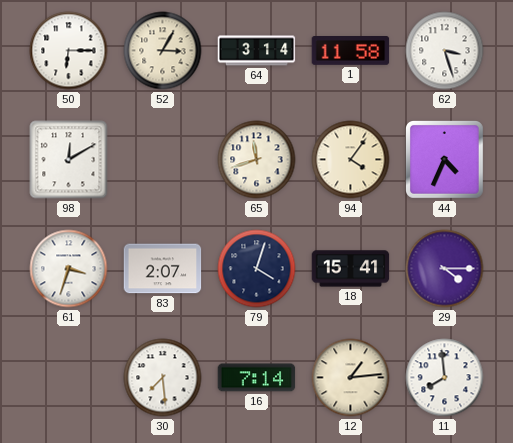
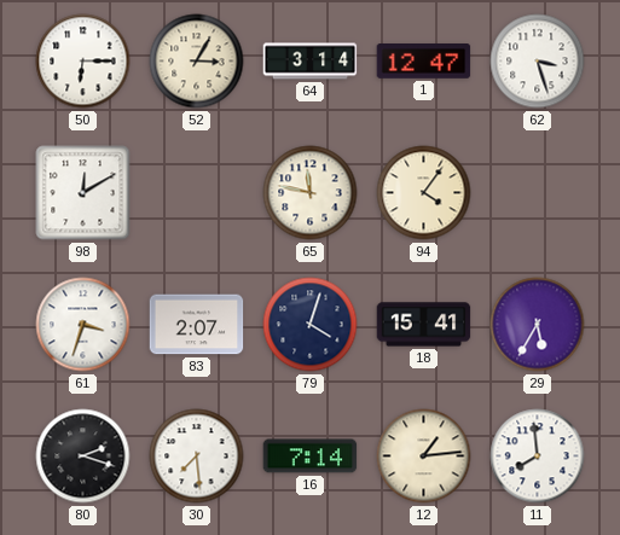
1: 11:58 -> 12:47
65: 11:42 -> 11:47
44: 4:34 -> none
29: 4:15 -> 5:35
80: none -> 2:18
